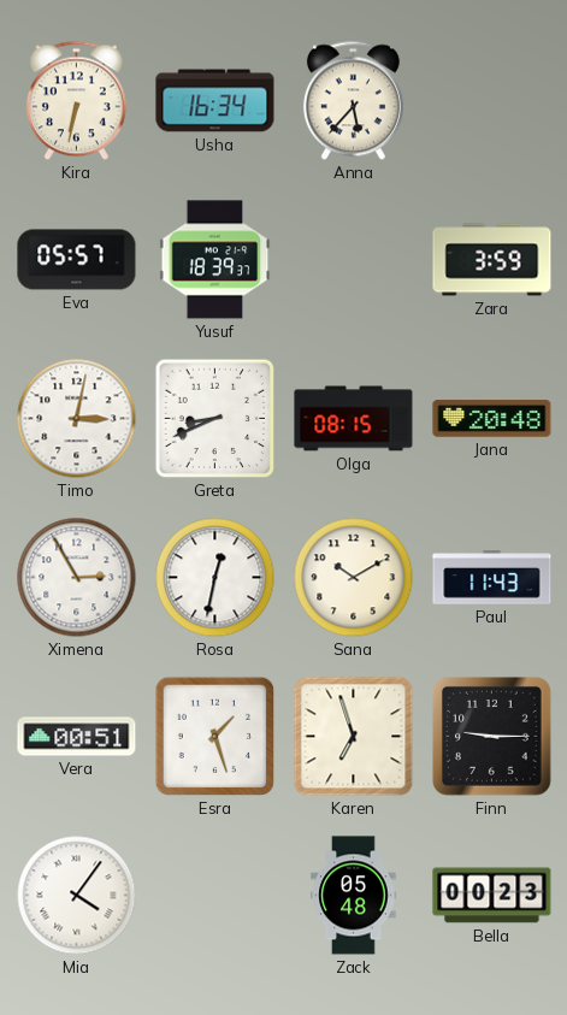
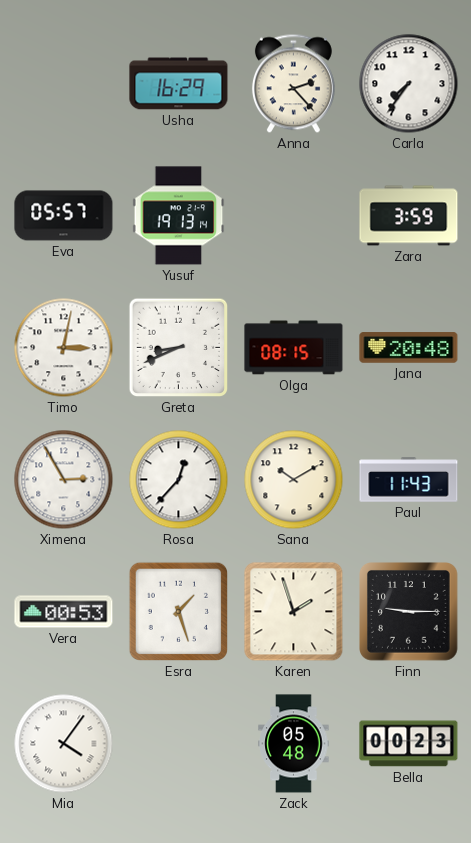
Kira: 6:32 -> none
Usha: 16:34 -> 16:29
Anna: 5:37 -> 2:23
Carla: none -> 7:36
Yusuf: 18:39 -> 19:13
Rosa: 12:32 -> 12:37
Vera: 00:51 -> 00:53
Karen: 6:57 -> 1:57
